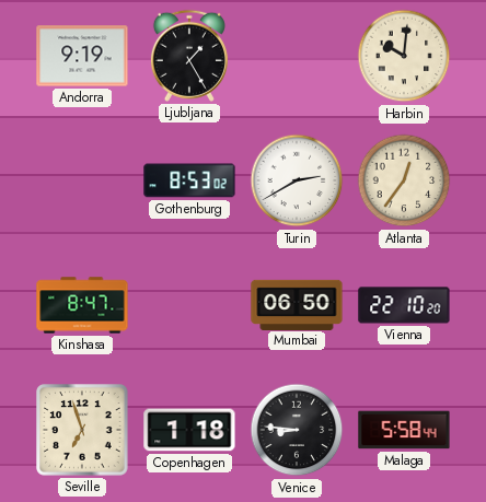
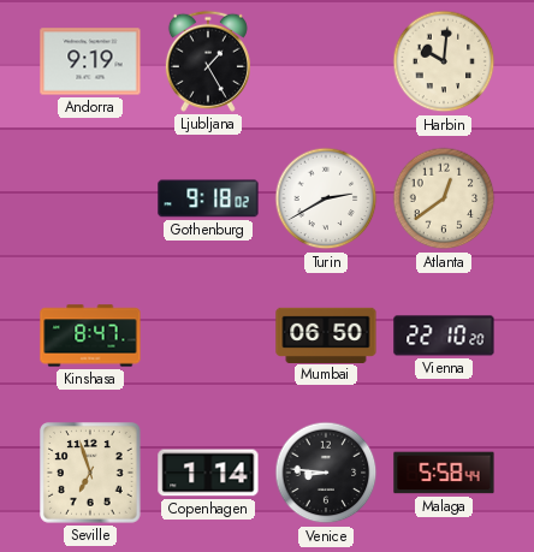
Gothenburg: 8:53 -> 9:18
Atlanta: 12:36 -> 12:39
Copenhagen: 1:18 -> 1:14
